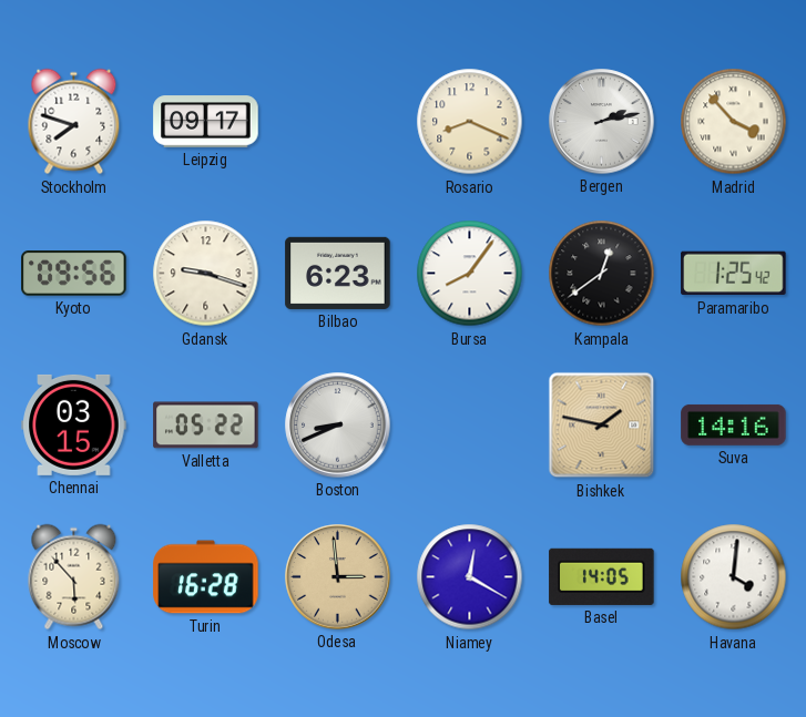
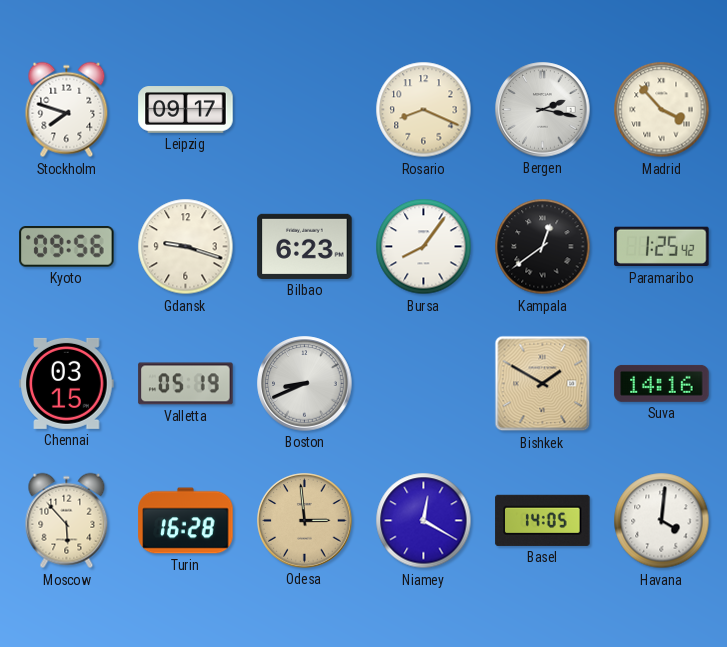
Bergen: 2:13 -> 2:17
Valletta: 05:22 -> 05:19
Bishkek: 1:47 -> 1:50
